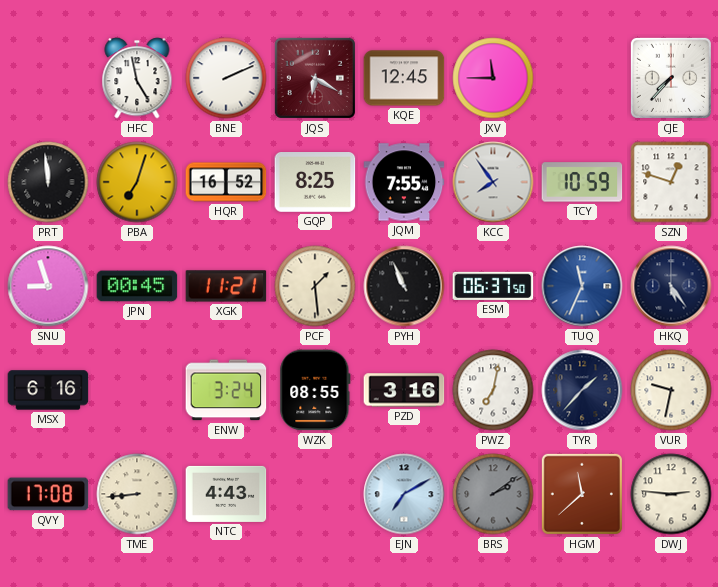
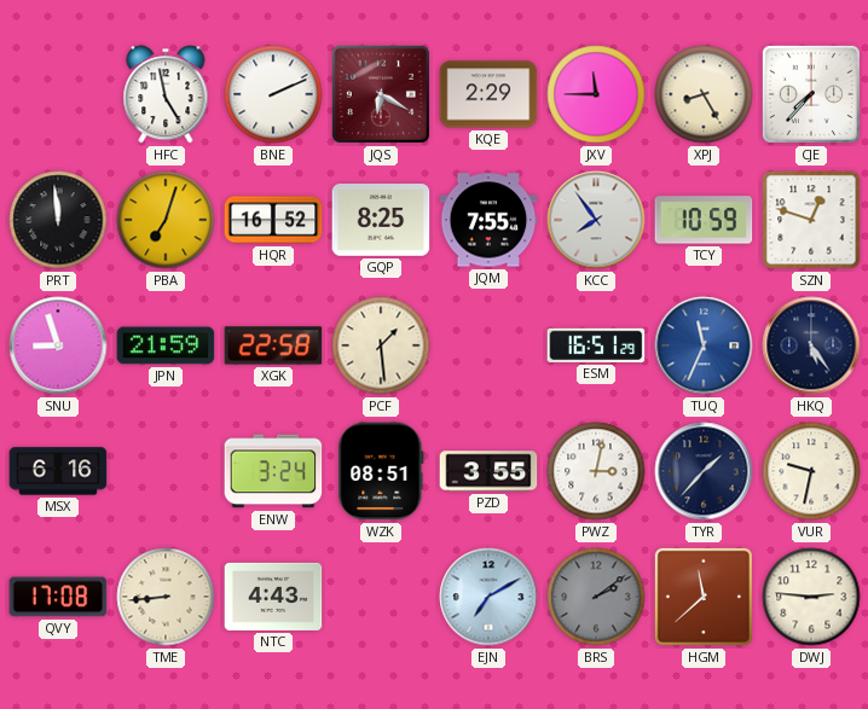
KQE: 12:45 -> 2:29
XPJ: none -> 8:25
JPN: 00:45 -> 21:59
XGK: 11:21 -> 22:58
PYH: 10:56 -> none
ESM: 06:37 -> 16:51
WZK: 08:55 -> 08:51
PZD: 3:16 -> 3:55
PWZ: 7:02 -> 3:02
